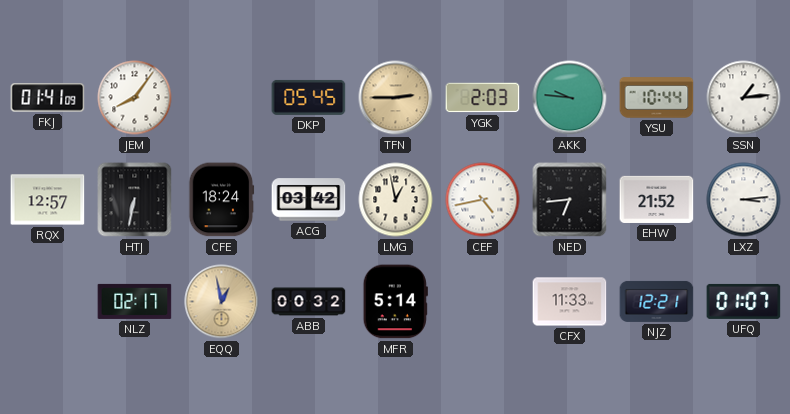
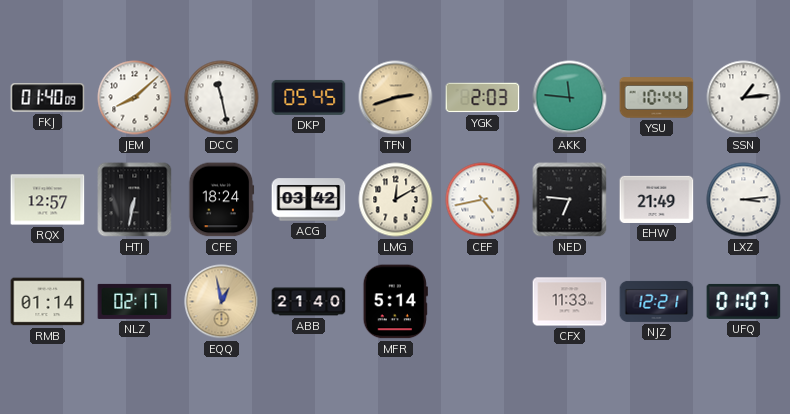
FKJ: 01:41 -> 01:40
JEM: 8:06 -> 8:08
DCC: none -> 11:28
TFN: 2:45 -> 2:42
AKK: 9:46 -> 11:46
LMG: 12:58 -> 12:10
NED: 6:44 -> 6:46
EHW: 21:52 -> 21:49
RMB: none -> 01:14
ABB: 00:32 -> 21:40
